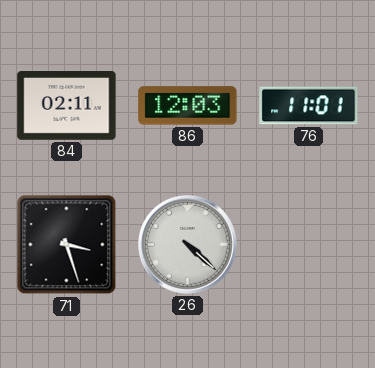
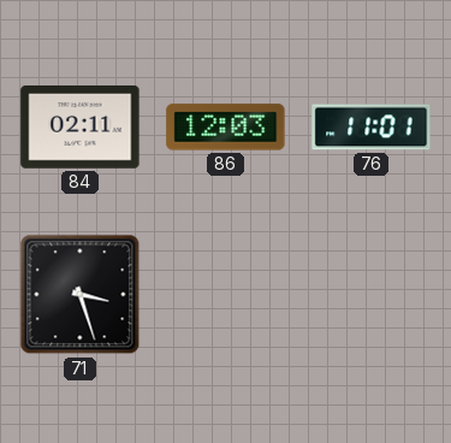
26: 4:22 -> none
